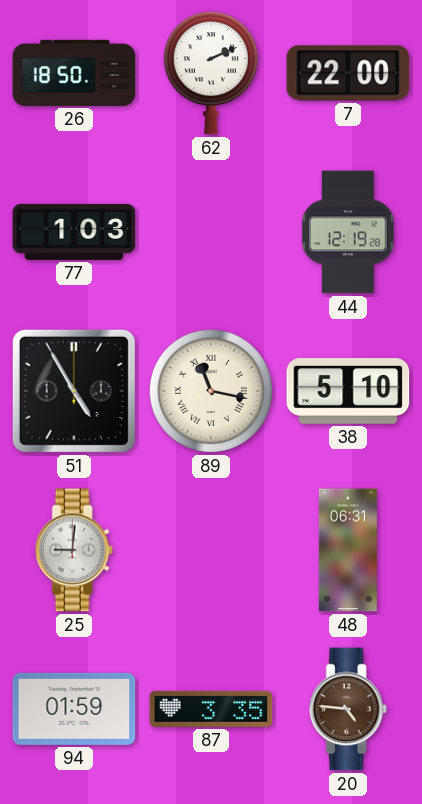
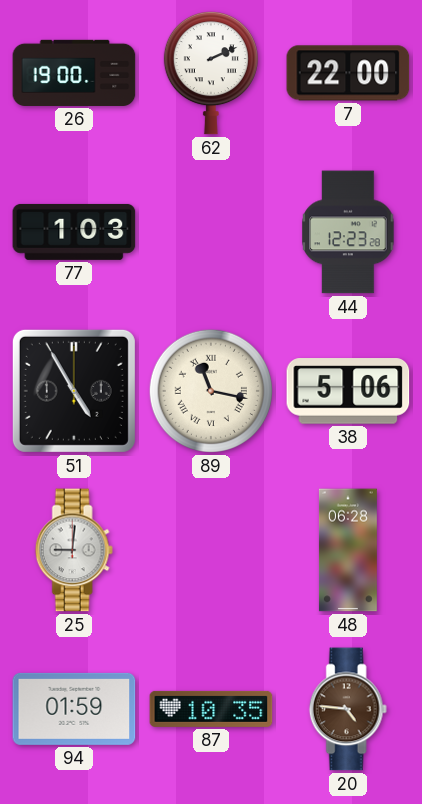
26: 18:50 -> 19:00
44: 12:19 -> 12:23
38: 5:10 -> 5:06
48: 06:31 -> 06:28
87: 3:35 -> 10:35
